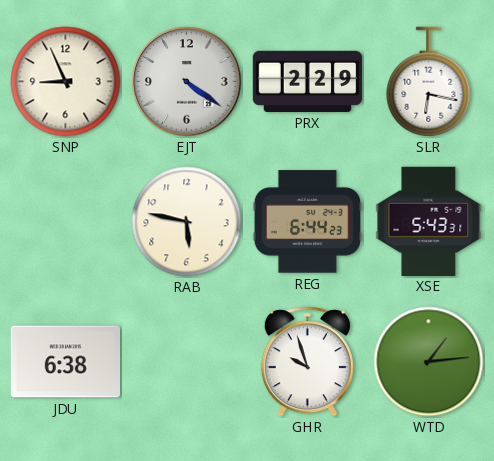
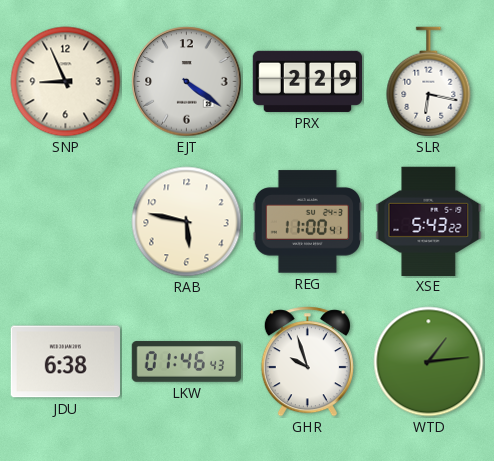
REG: 6:44 -> 11:00
XSE: 5:43:31 -> 5:43:22
LKW: none -> 01:46
